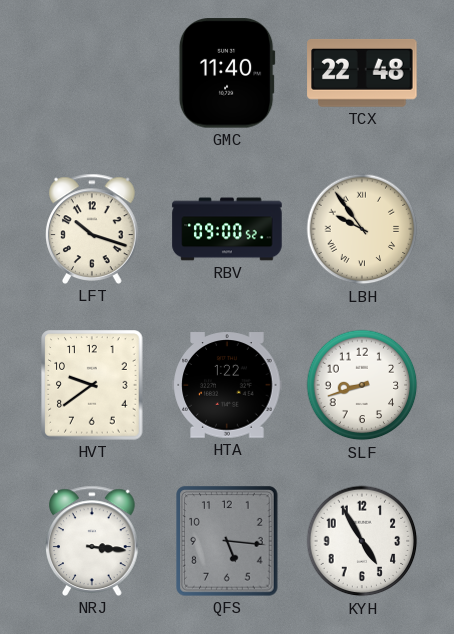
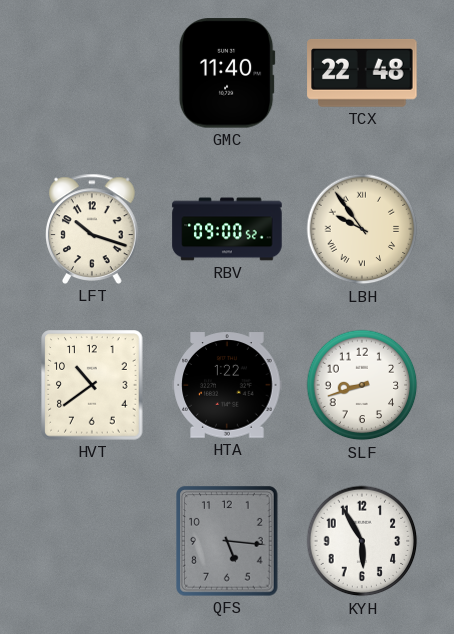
HVT: 9:39 -> 10:39
NRJ: 3:16 -> none
KYH: 4:55 -> 5:55
